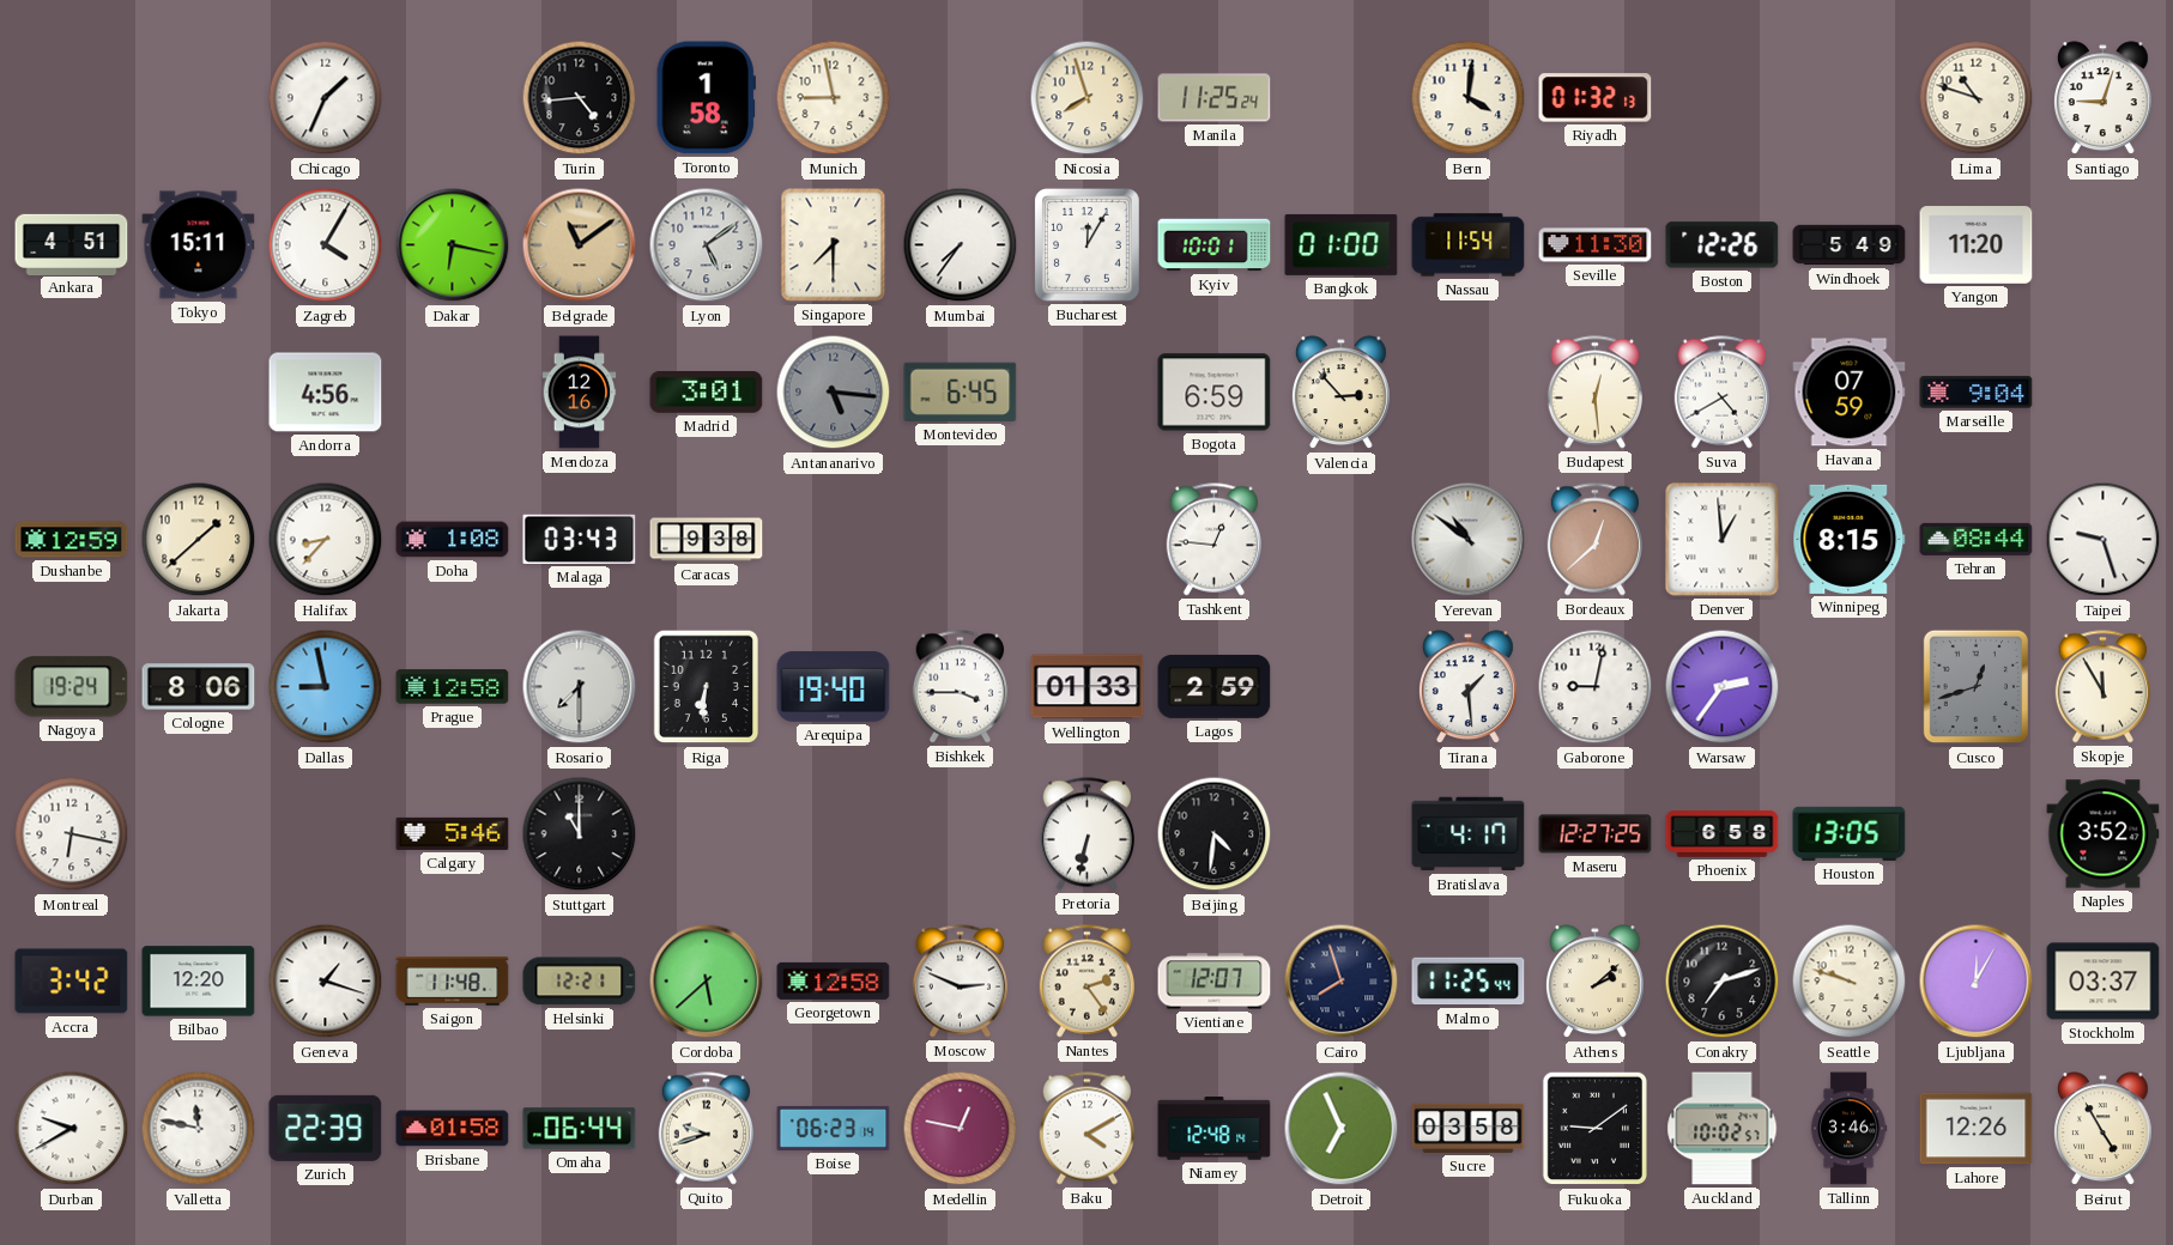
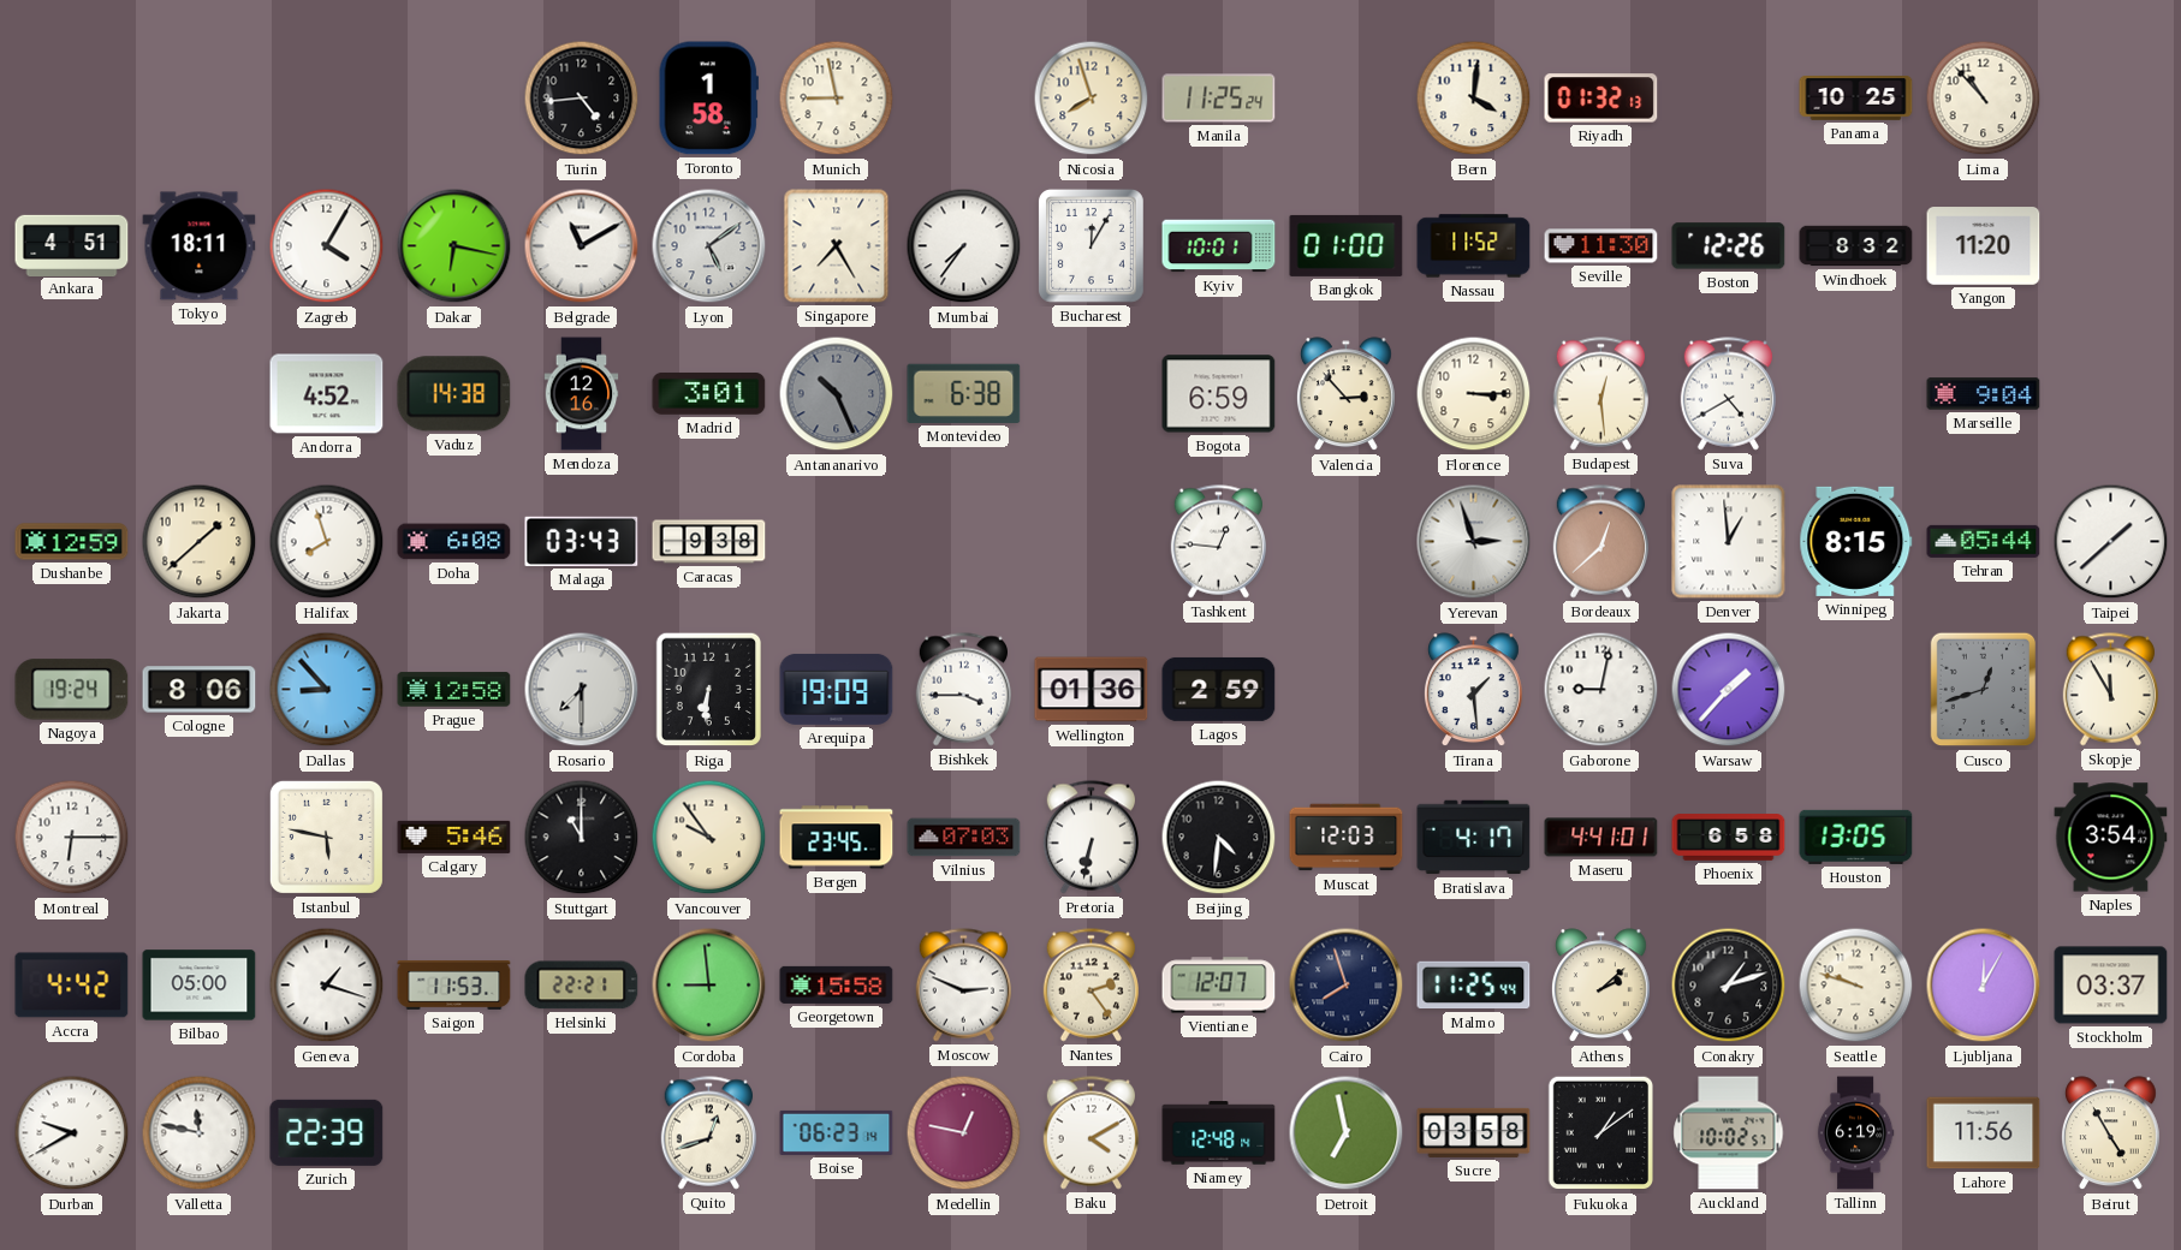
Chicago: 1:34 -> none
Panama: none -> 10:25
Lima: 10:48 -> 10:53
Santiago: 9:03 -> none
Tokyo: 15:11 -> 18:11
Belgrade: 11:09 -> 11:10
Belgrade dial: champagne -> white
Singapore: 7:30 -> 7:25
Nassau: 11:54 -> 11:52
Windhoek: 5:49 -> 8:32
Andorra: 4:56 -> 4:52
Vaduz: none -> 14:38
Antananarivo: 5:16 -> 10:26
Montevideo: 6:45 -> 6:38
Florence: none -> 3:15
Havana: 07:59 -> none
Halifax: 8:37 -> 7:57
Doha: 1:08 -> 6:08
Yerevan: 10:51 -> 2:57
Tehran: 08:44 -> 05:44
Taipei: 9:27 -> 1:38
Dallas: 8:58 -> 8:53
Arequipa: 19:40 -> 19:09
Wellington: 01:33 -> 01:36
Warsaw: 2:36 -> 1:37
Montreal: 6:17 -> 6:15
Istanbul: none -> 5:47
Vancouver: none -> 9:54
Bergen: none -> 23:45
Vilnius: none -> 07:03
Muscat: none -> 12:03
Maseru: 12:27 -> 4:41
Naples: 3:52 -> 3:54
Accra: 3:42 -> 4:42
Bilbao: 12:20 -> 05:00
Saigon: 11:48 -> 11:53
Helsinki: 12:21 -> 22:21
Cordoba: 5:38 -> 8:59
Georgetown: 12:58 -> 15:58
Conakry: 7:12 -> 1:12
Brisbane: 01:58 -> none
Omaha: 06:44 -> none
Quito: 9:42 -> 12:42
Detroit: 6:56 -> 6:58
Fukuoka: 9:09 -> 1:09
Tallinn: 3:46 -> 6:19
Lahore: 12:26 -> 11:56
